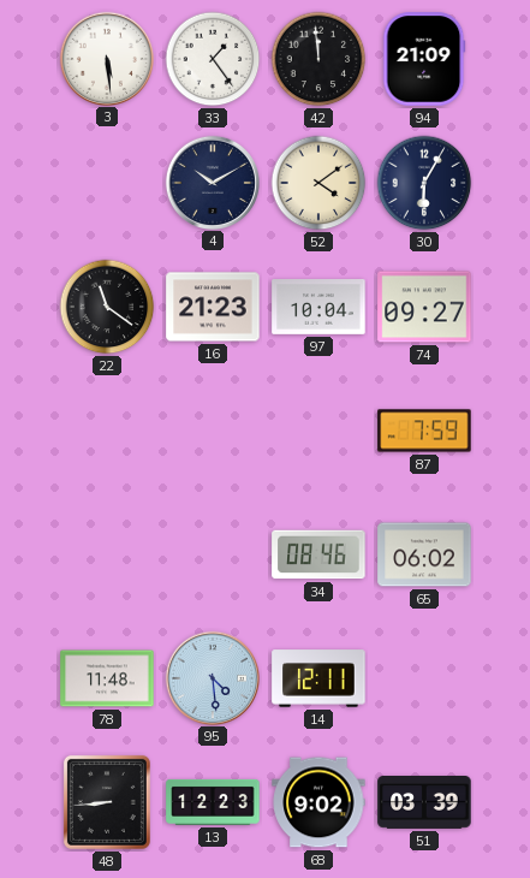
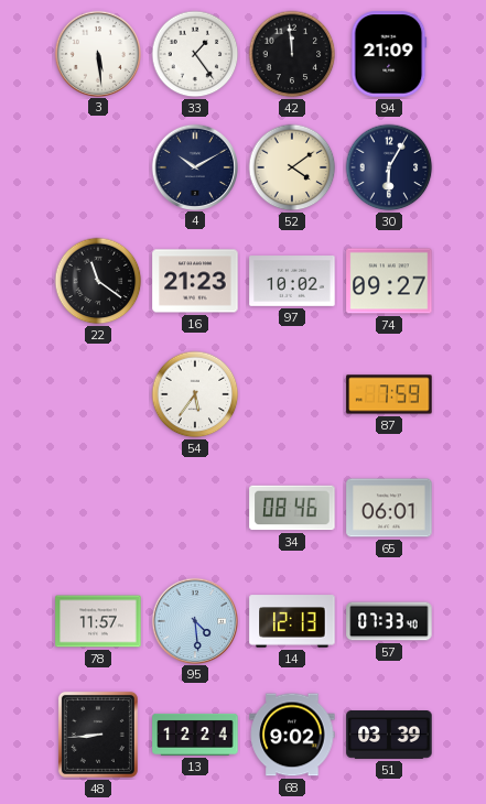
97: 10:04 -> 10:02
54: none -> 5:36
65: 06:02 -> 06:01
78: 11:48 -> 11:57
14: 12:11 -> 12:13
57: none -> 07:33
13: 12:23 -> 12:24
